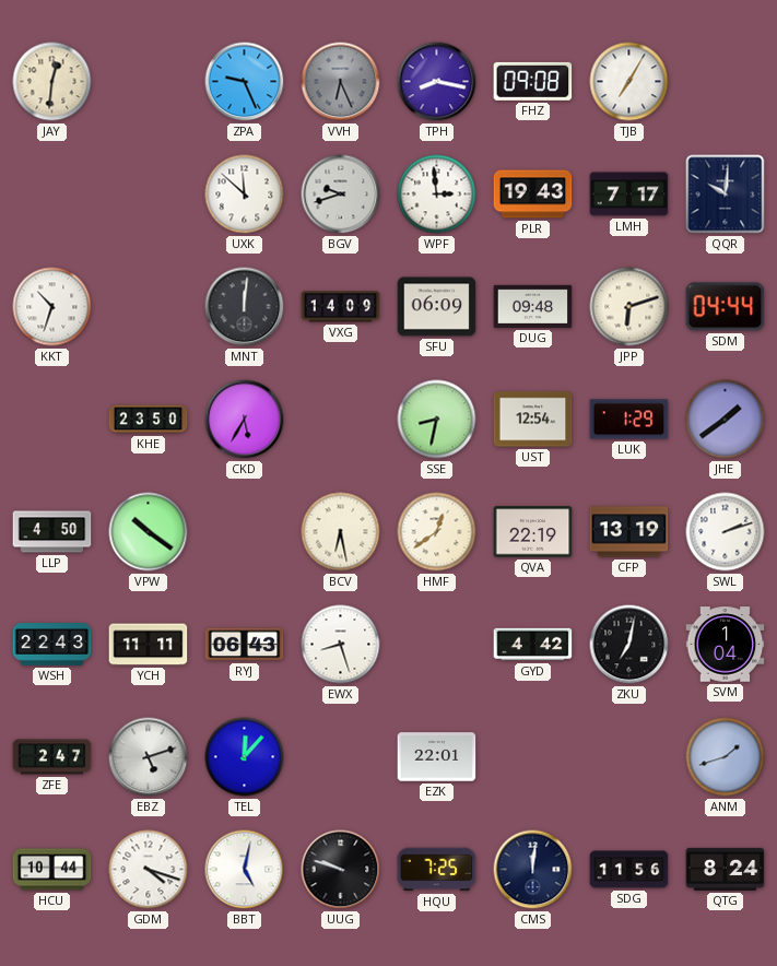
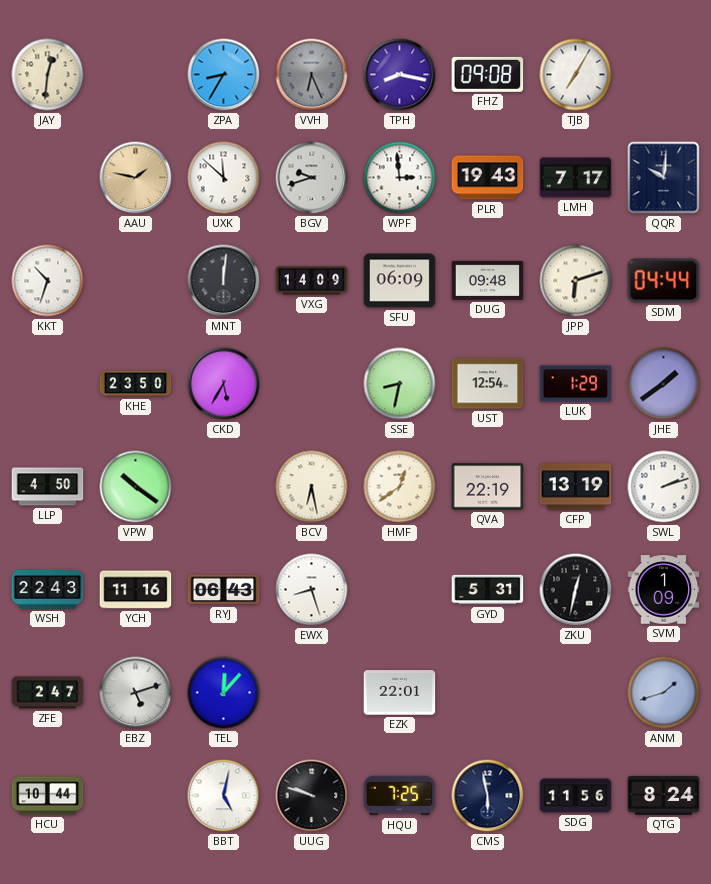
ZPA: 9:26 -> 8:35
AAU: none -> 1:47
YCH: 11:11 -> 11:16
GYD: 4:42 -> 5:31
ZKU: 7:02 -> 12:32
SVM: 1:04 -> 1:09
GDM: 4:18 -> none
CMS: 12:01 -> 5:58
